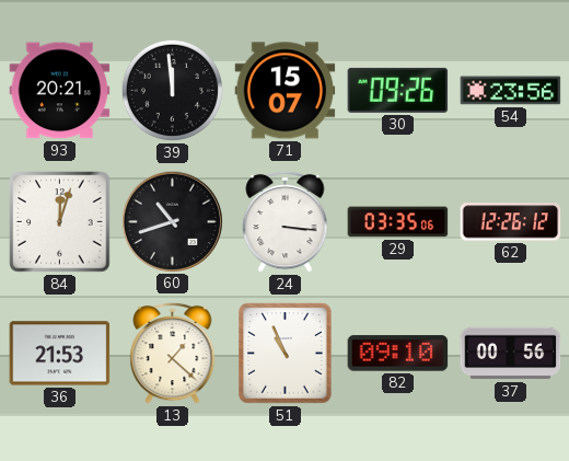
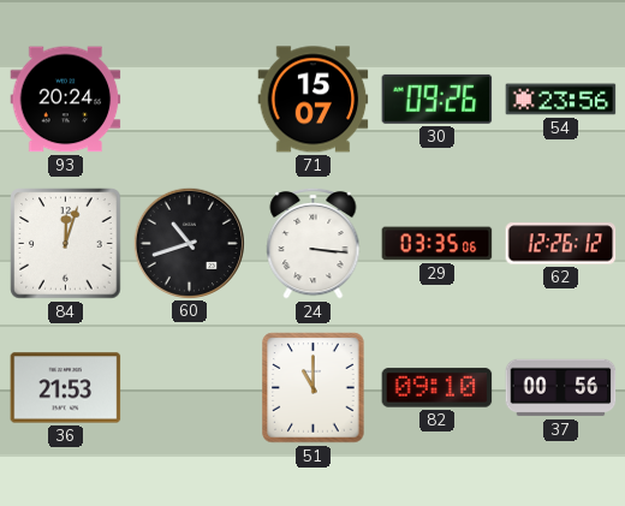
93: 20:21 -> 20:24
39: 11:59 -> none
13: 1:22 -> none
51: 10:56 -> 11:00
